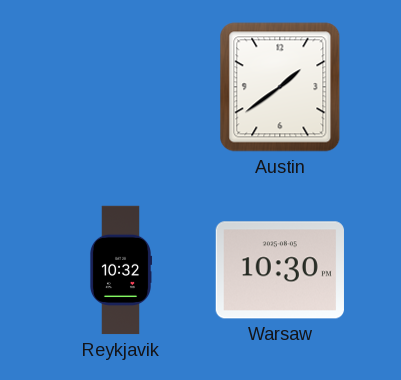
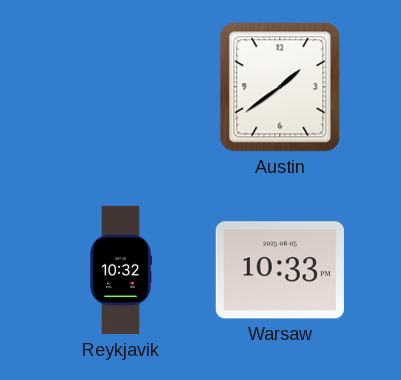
Warsaw: 10:30 -> 10:33
